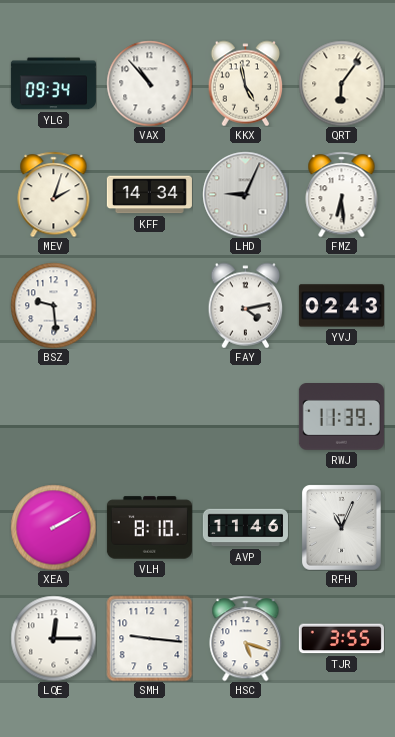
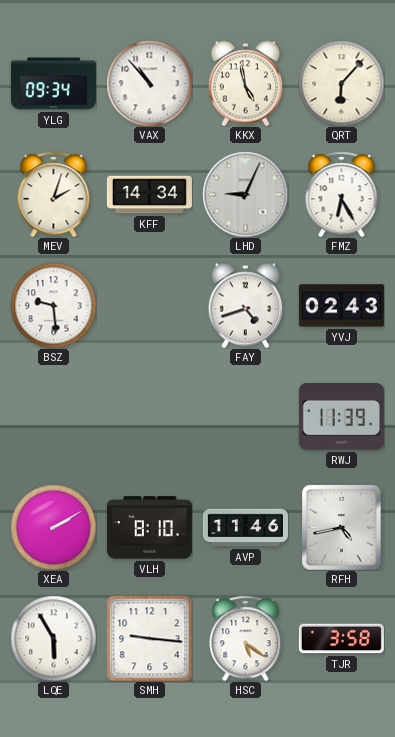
QRT: 6:06 -> 6:07
FMZ: 6:29 -> 6:25
FAY: 4:13 -> 4:42
RFH: 11:04 -> 4:43
LQE: 12:15 -> 5:55
HSC: 5:18 -> 5:21
TJR: 3:55 -> 3:58
